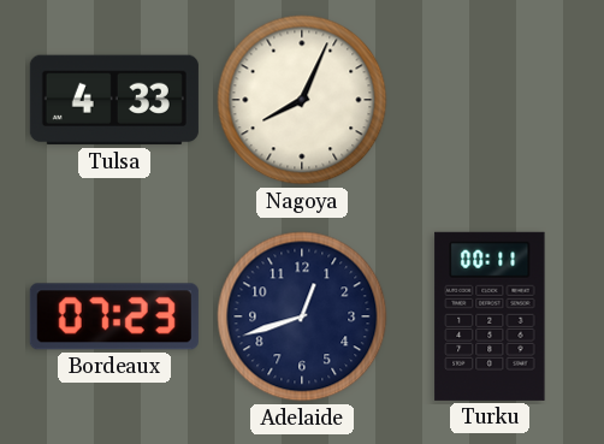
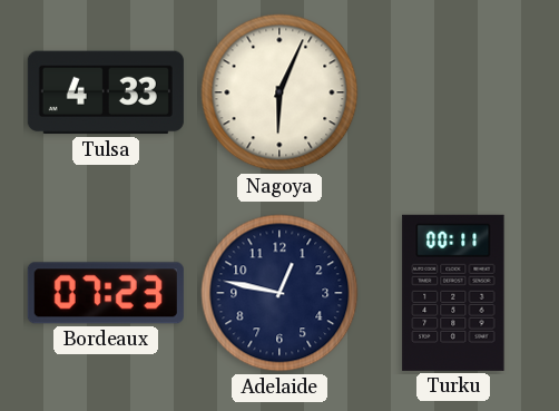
Nagoya: 8:04 -> 6:04
Adelaide: 12:42 -> 12:47
